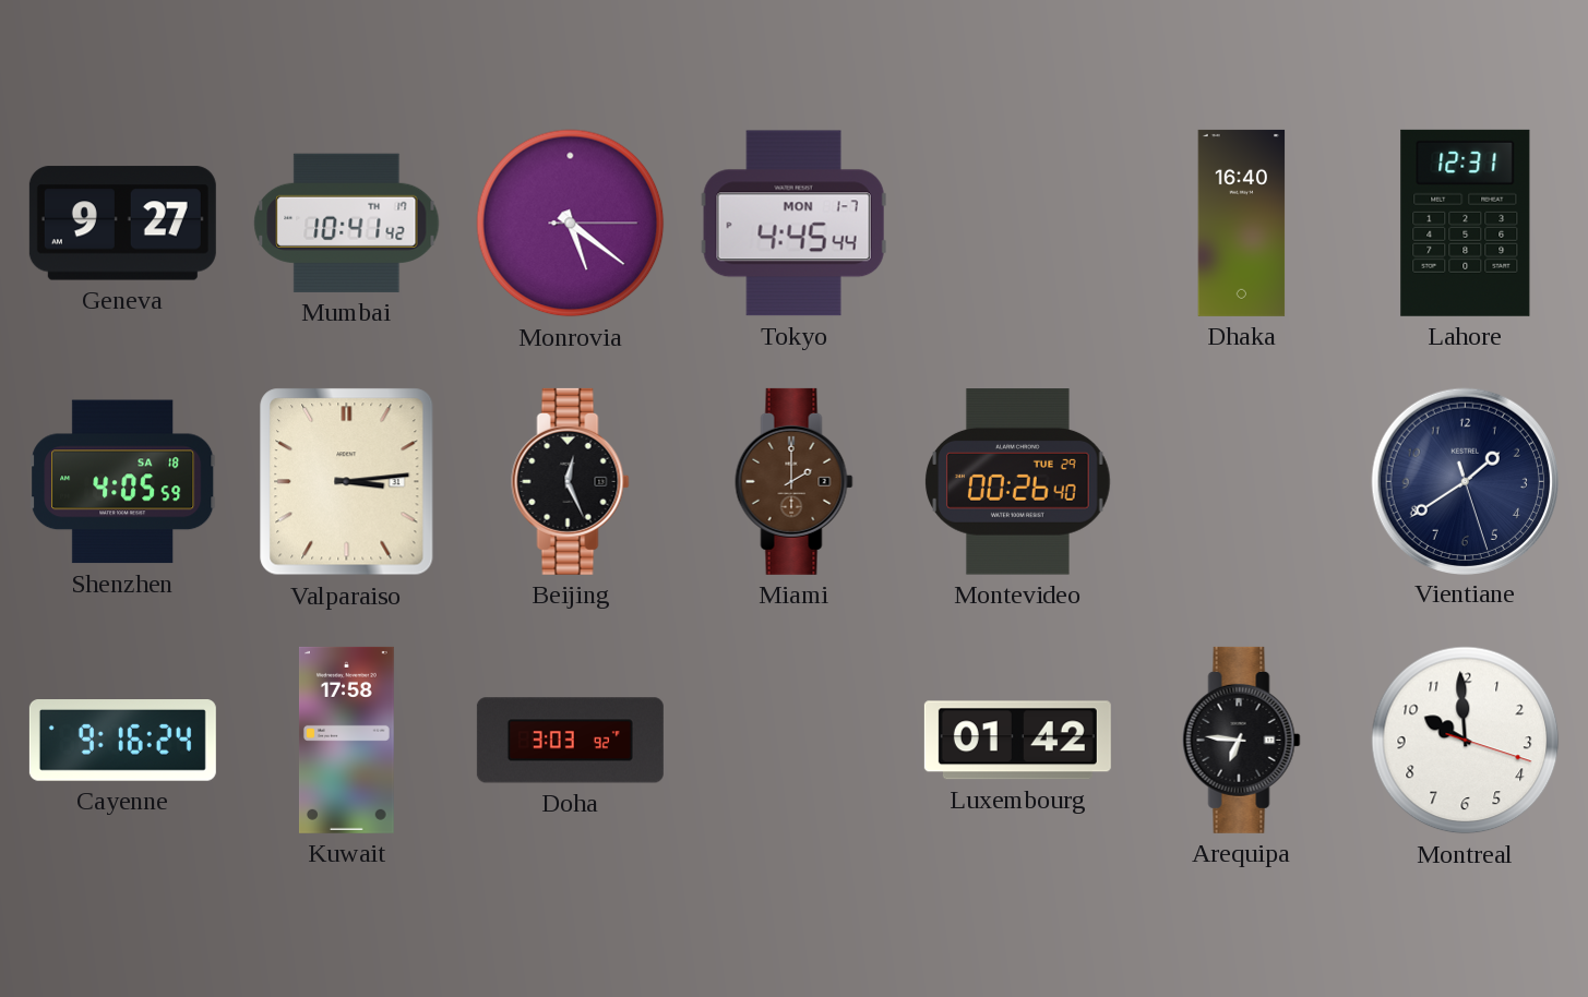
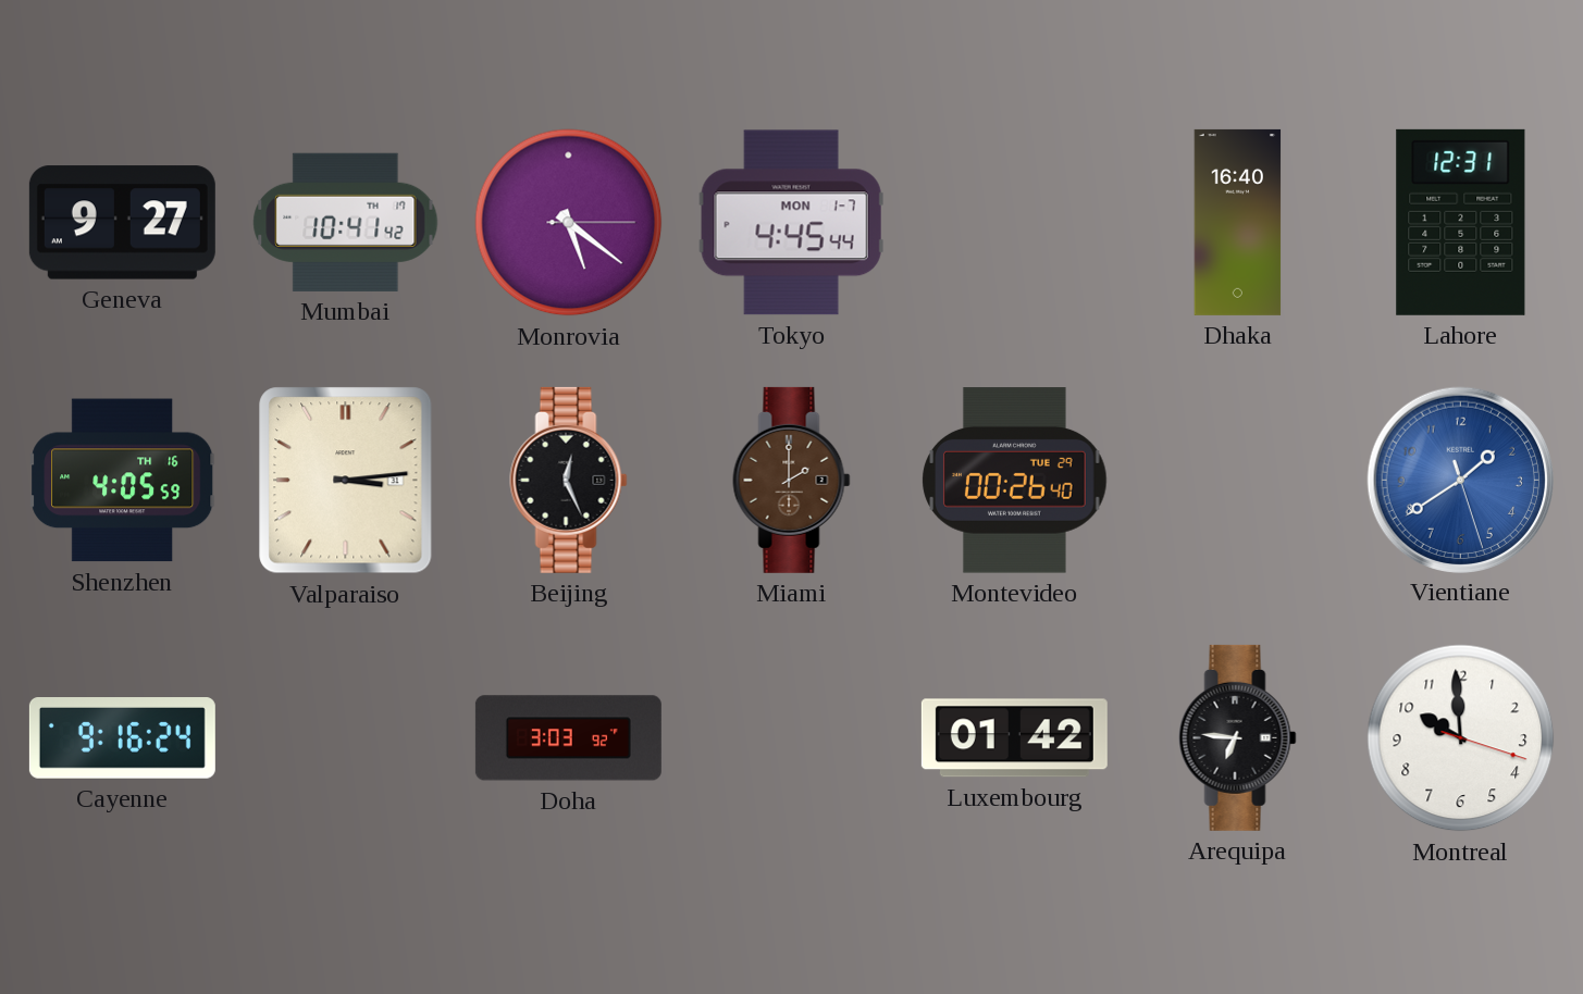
Shenzhen date: SA 18 -> TH 16
Vientiane dial: navy -> blue
Kuwait: 17:58 -> none
